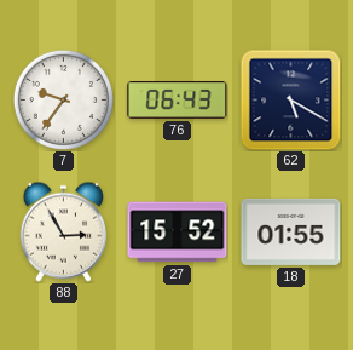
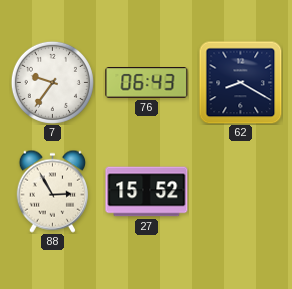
62: 5:20 -> 8:20
18: 01:55 -> none
